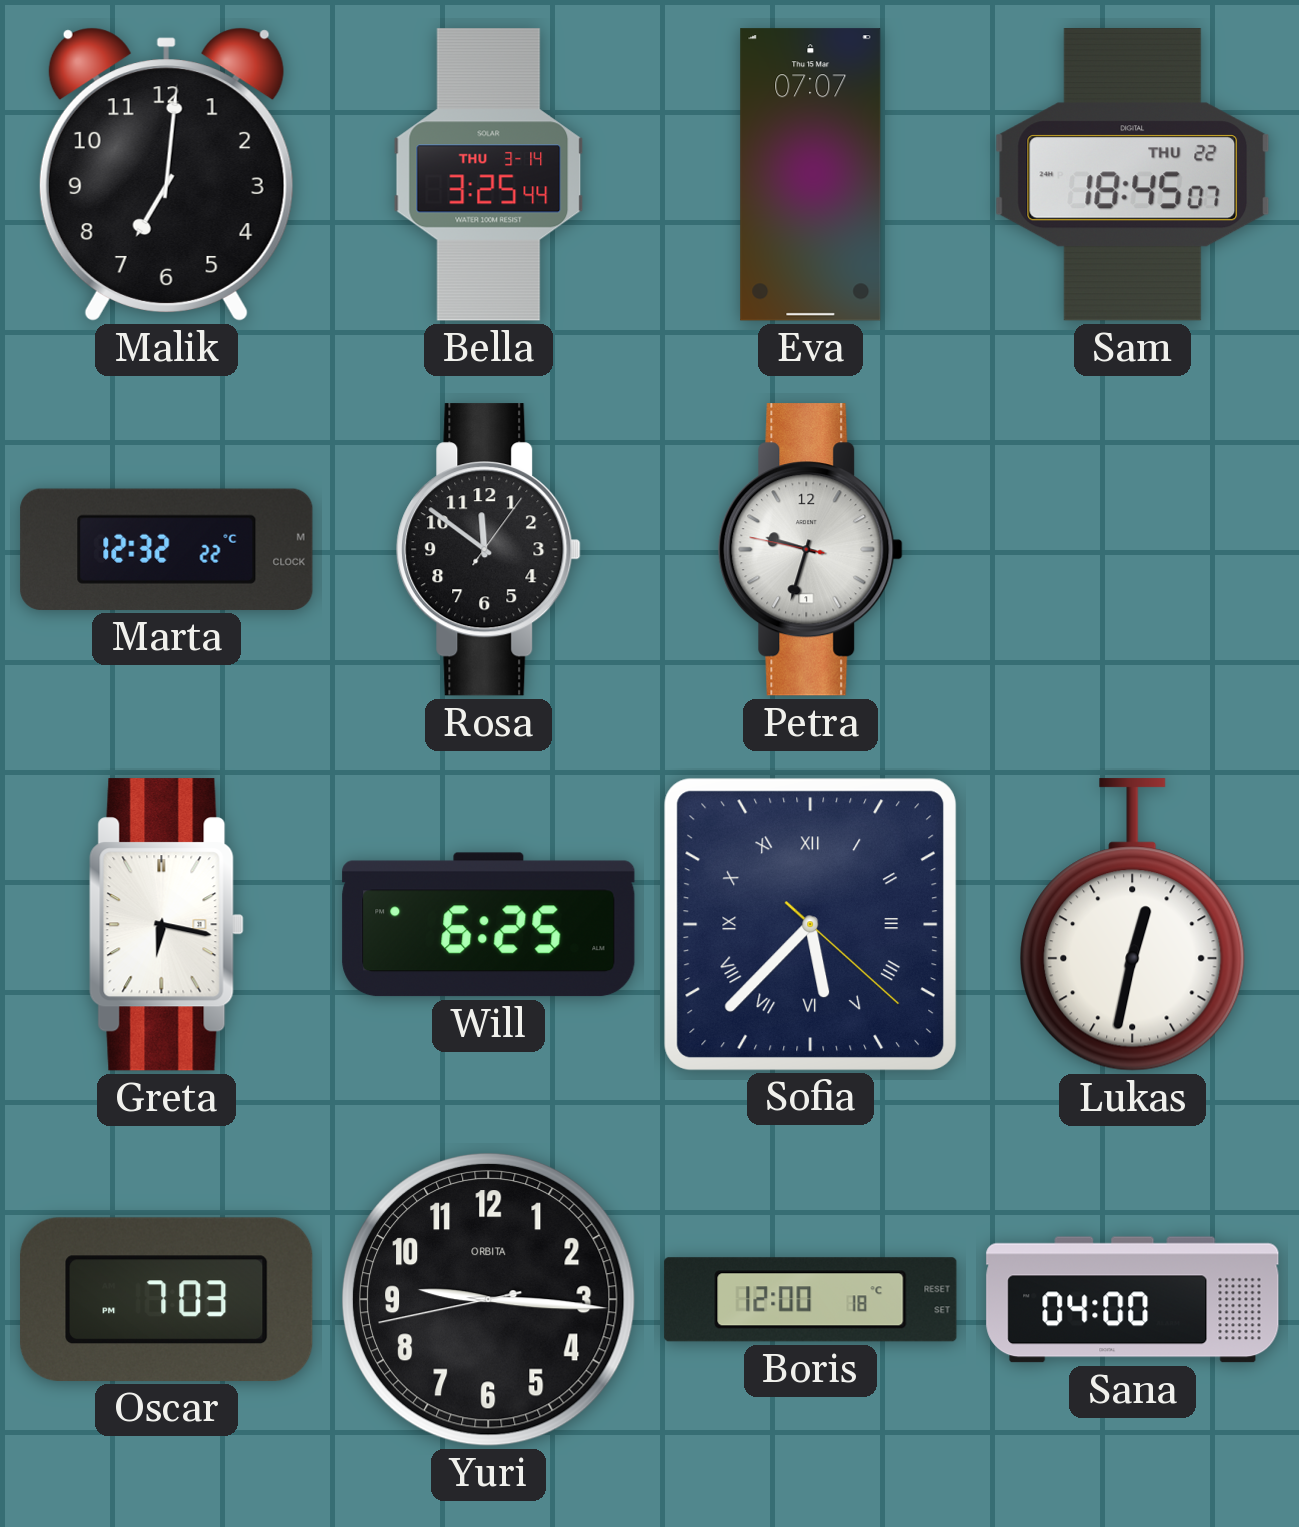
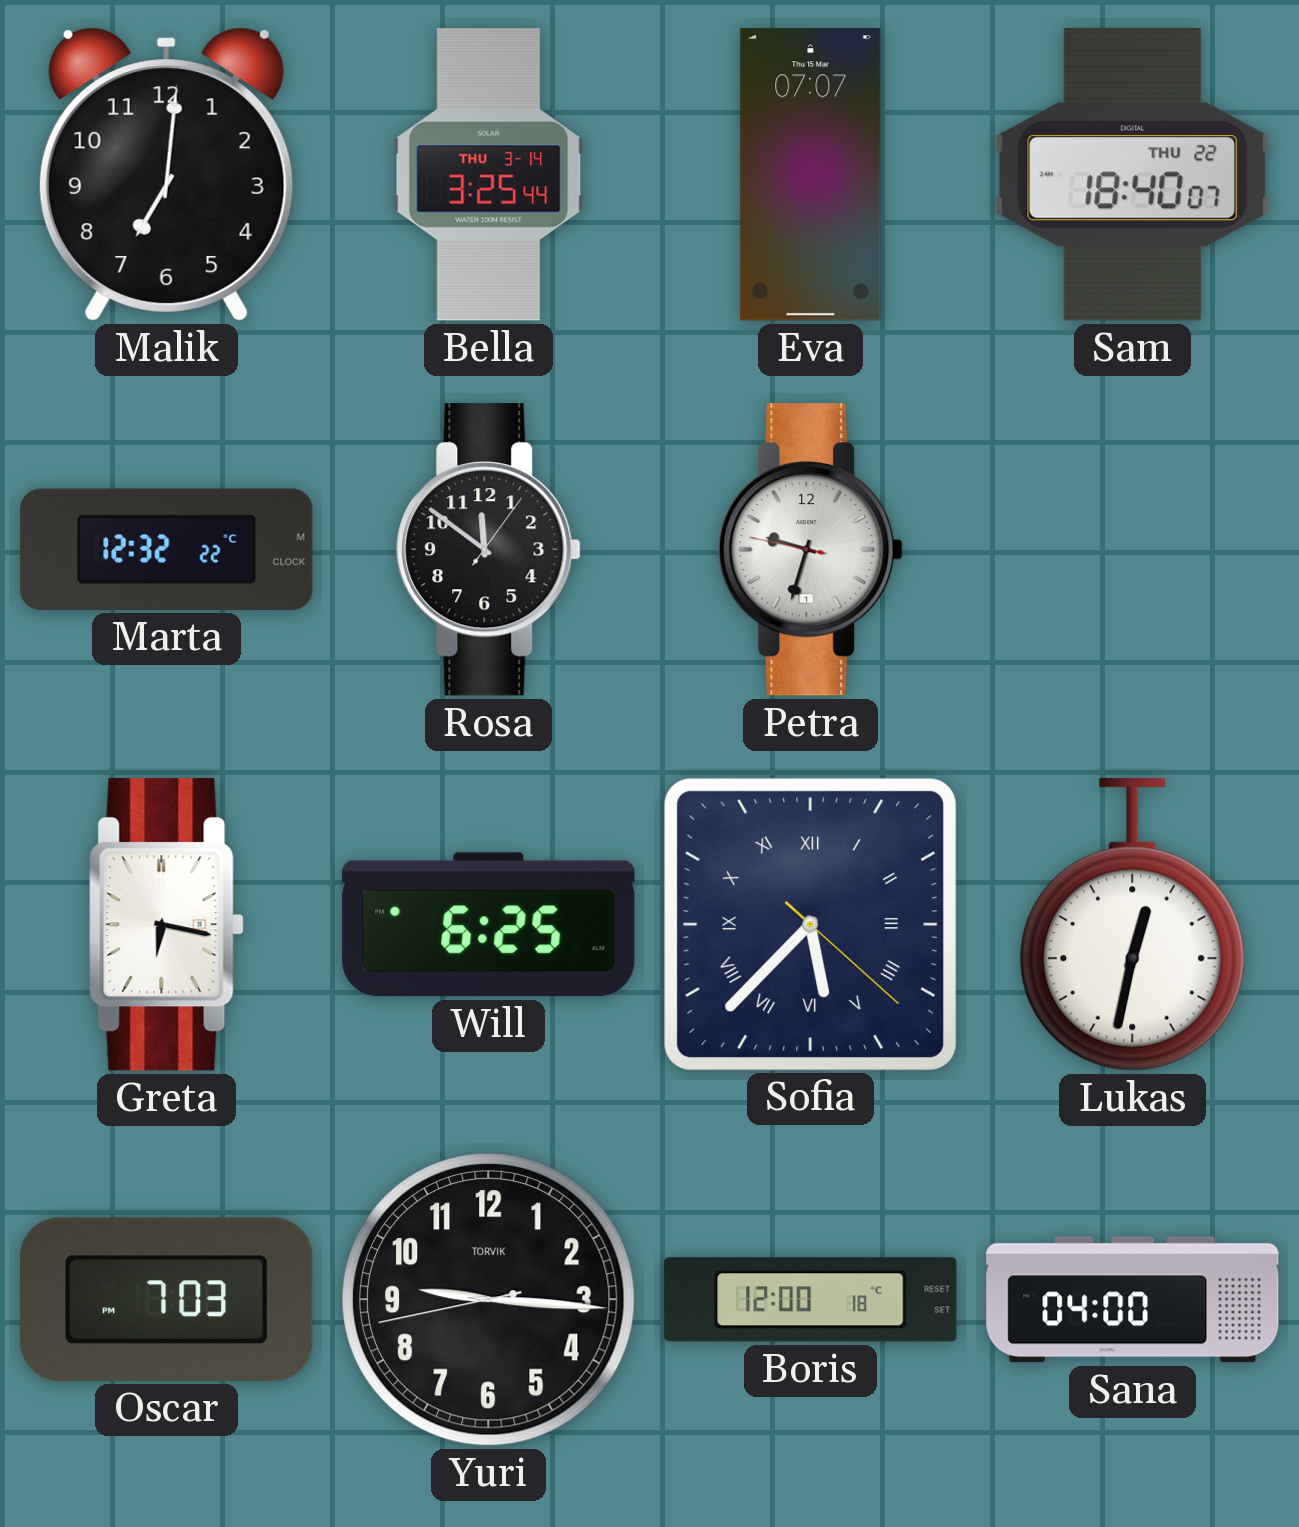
Sam: 18:45 -> 18:40
Yuri brand: ORBITA -> TORVIK
